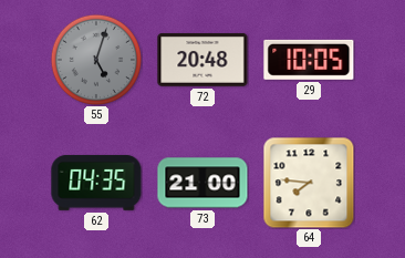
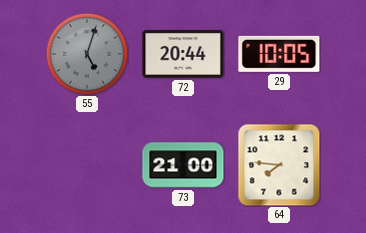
72: 20:48 -> 20:44
62: 04:35 -> none
